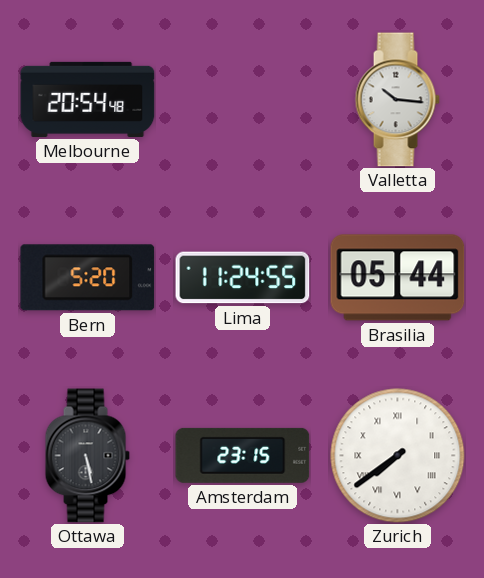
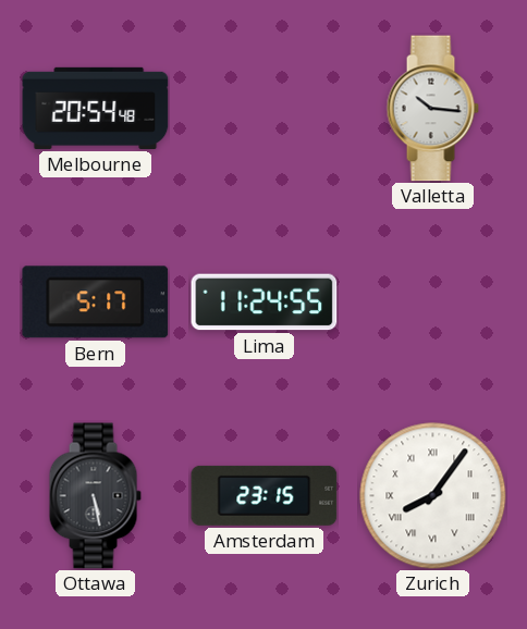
Bern: 5:20 -> 5:17
Brasilia: 05:44 -> none
Zurich: 7:39 -> 8:06
